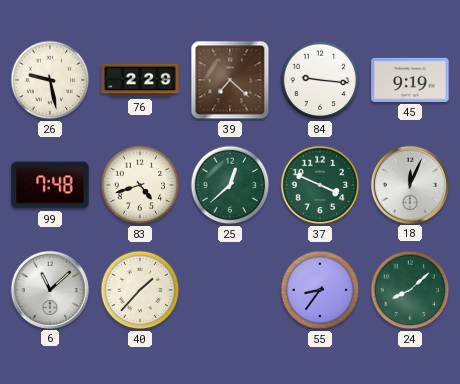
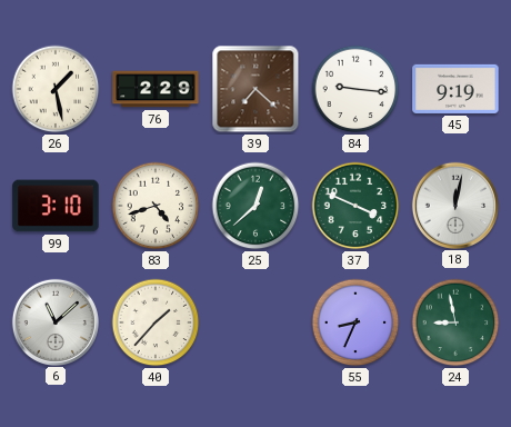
26: 9:28 -> 1:28
99: 7:48 -> 3:10
18: 12:04 -> 12:02
55: 8:36 -> 8:34
24: 8:08 -> 8:58
